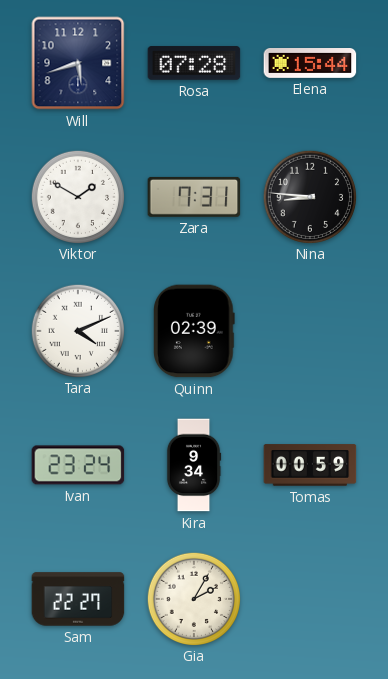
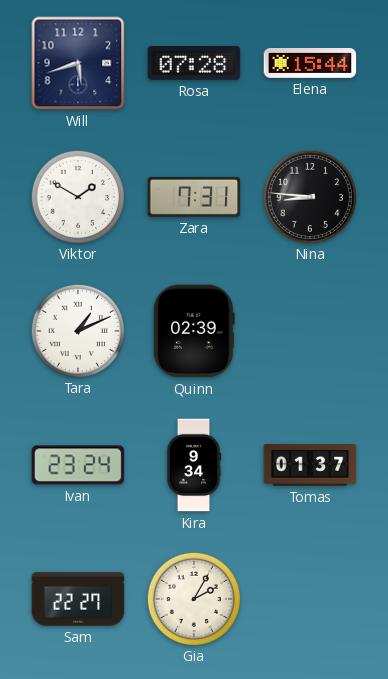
Tara: 4:11 -> 1:11
Tomas: 00:59 -> 01:37
